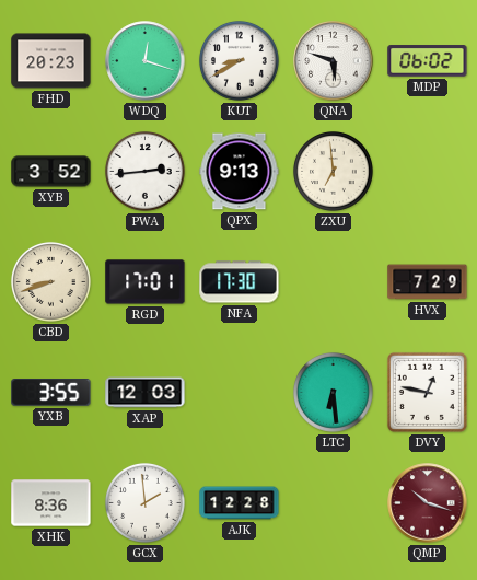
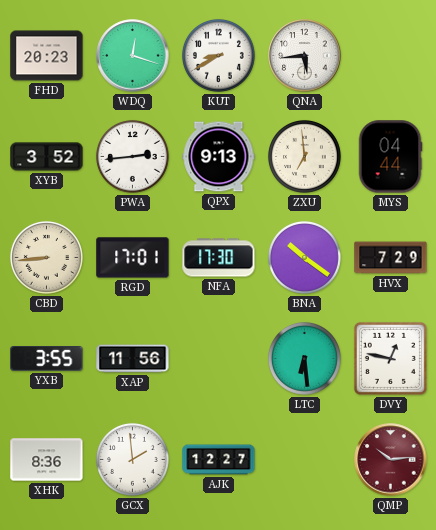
QNA: 5:48 -> 5:44
MDP: 06:02 -> none
MYS: none -> 04:44
CBD: 8:42 -> 8:44
BNA: none -> 10:21
XAP: 12:03 -> 11:56
AJK: 12:28 -> 12:27
QMP: 10:18 -> 10:14
